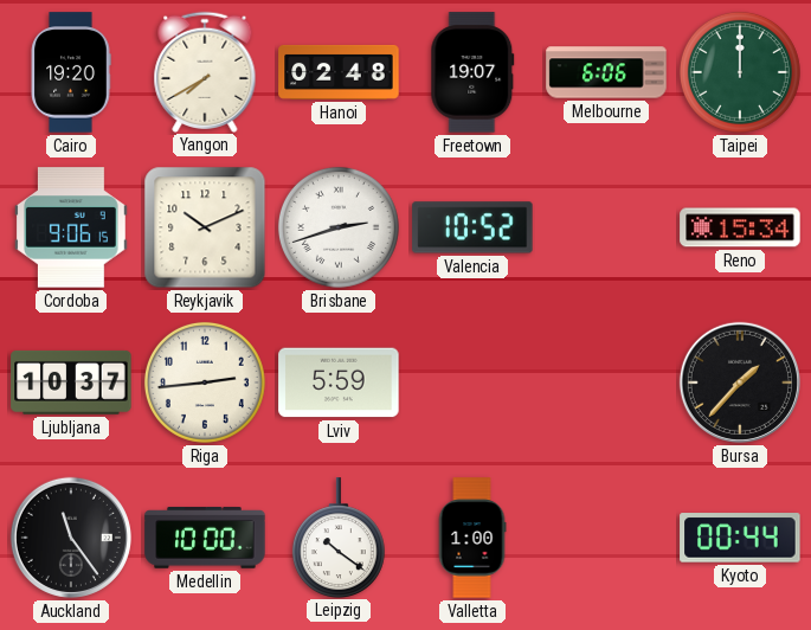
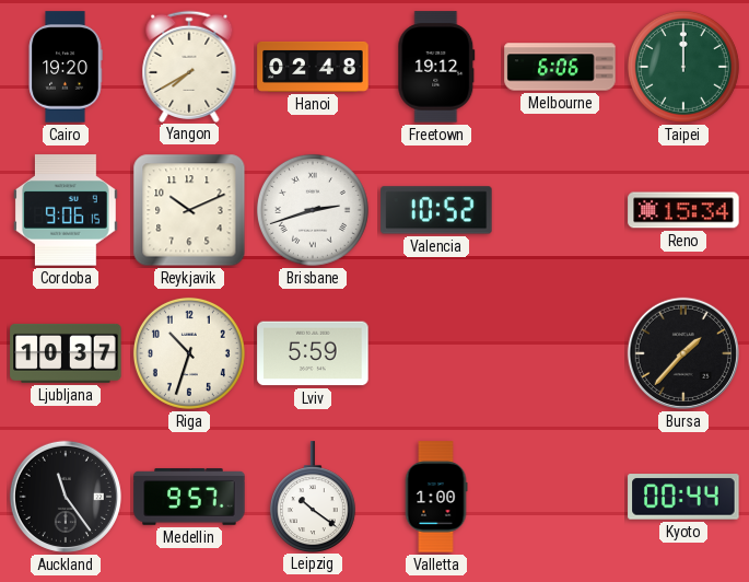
Freetown: 19:07 -> 19:12
Riga: 2:44 -> 10:33
Medellin: 10:00 -> 9:57
